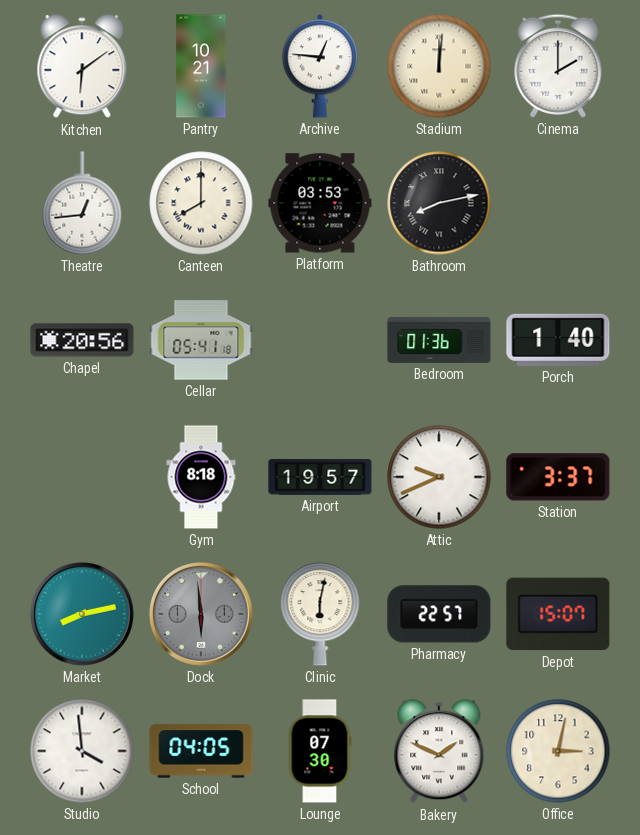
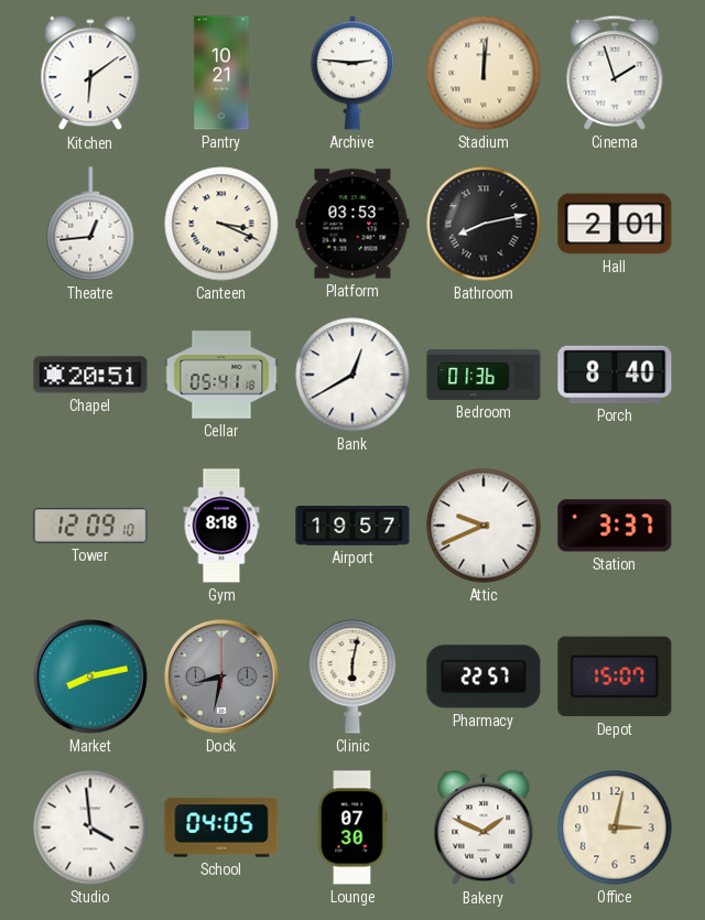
Archive: 12:46 -> 2:46
Cinema: 2:00 -> 1:57
Canteen: 8:00 -> 3:19
Hall: none -> 2:01
Chapel: 20:56 -> 20:51
Bank: none -> 12:40
Porch: 1:40 -> 8:40
Tower: none -> 12:09
Dock: 5:59 -> 8:32
